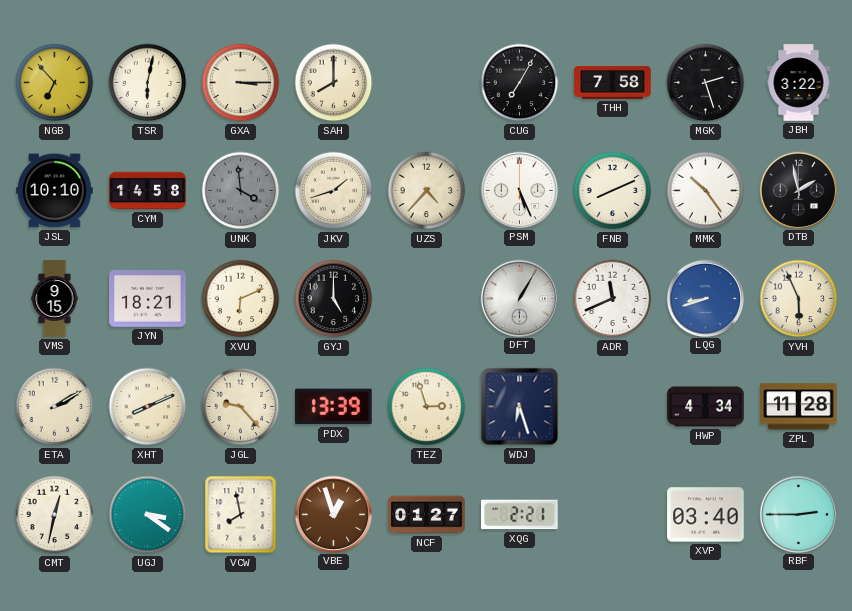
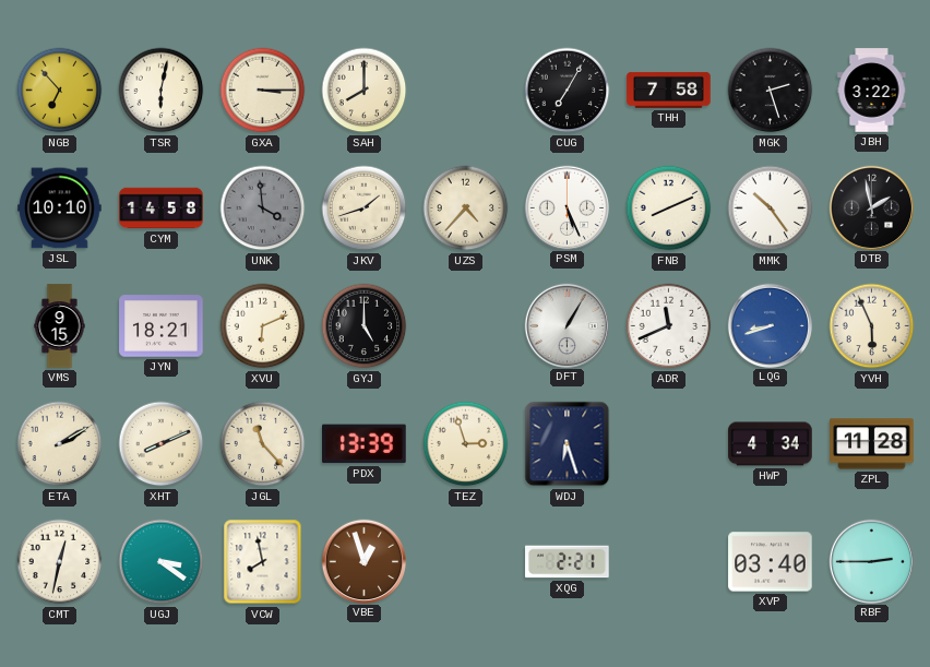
JGL: 9:23 -> 11:23
NCF: 01:27 -> none
